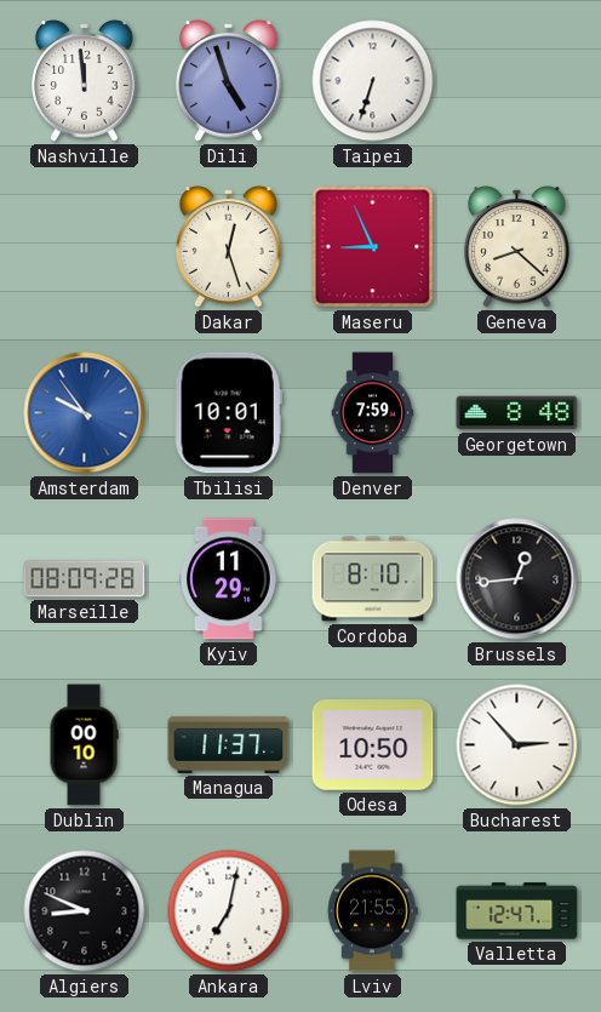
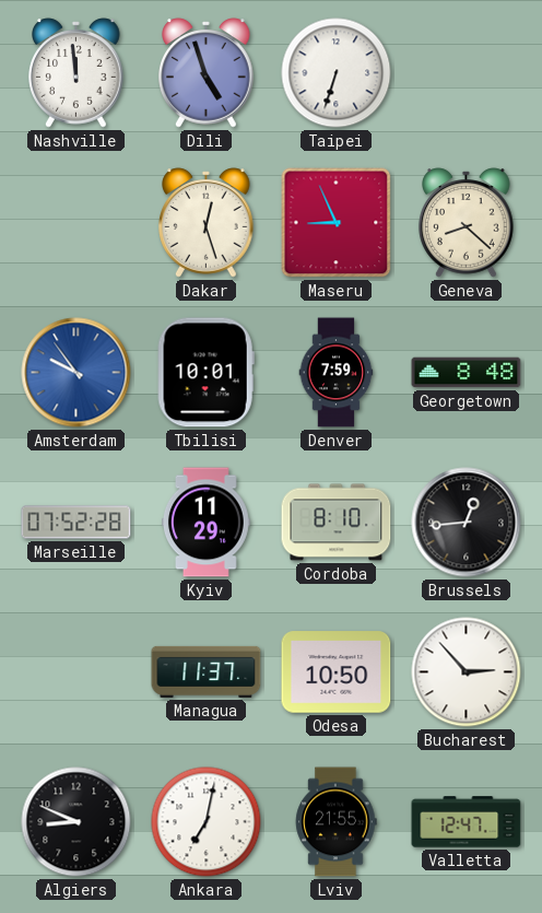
Marseille: 08:09 -> 07:52
Dublin: 00:10 -> none
